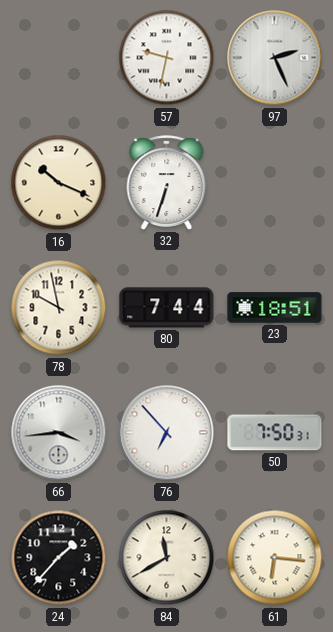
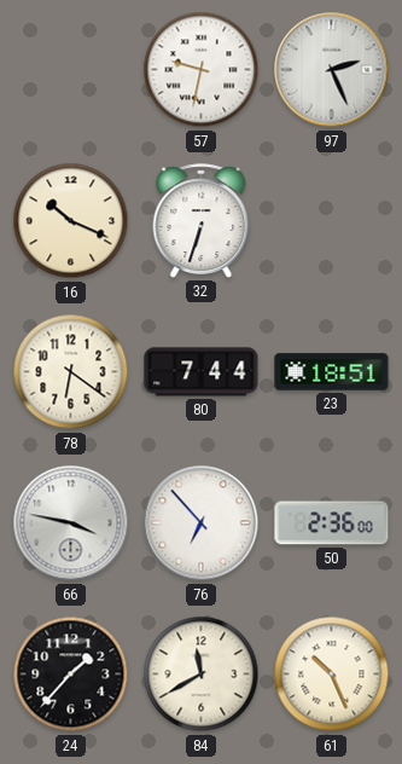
78: 9:58 -> 6:21
66: 3:44 -> 3:47
50: 7:50 -> 2:36
61: 6:16 -> 10:26
